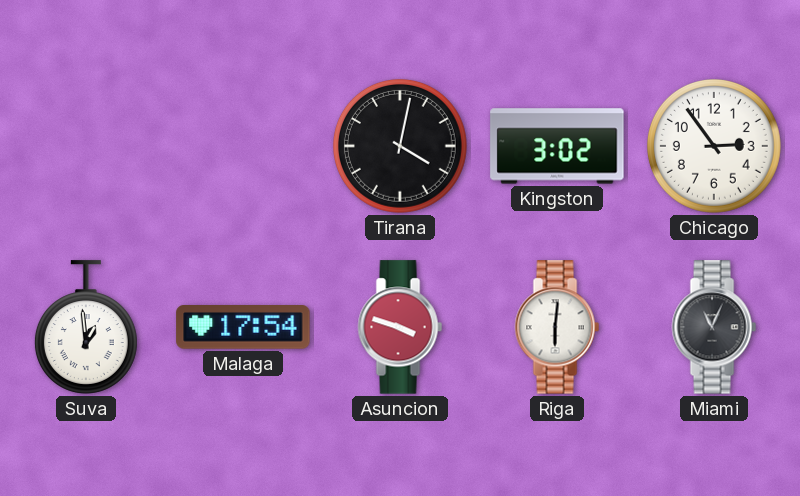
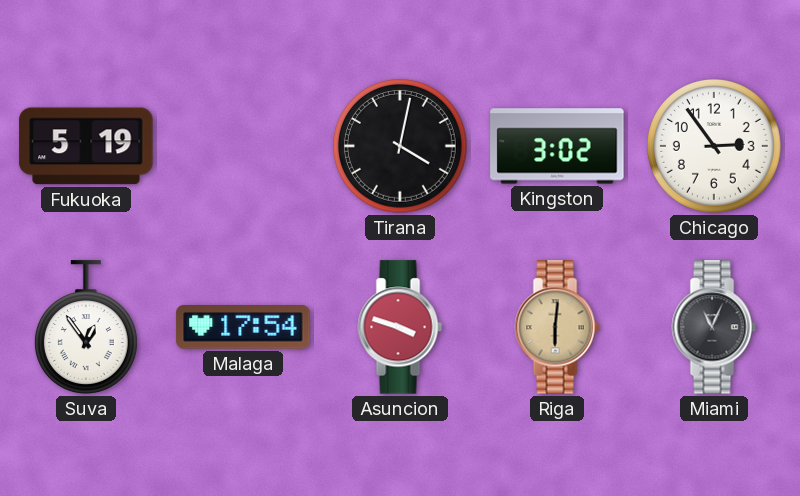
Fukuoka: none -> 5:19
Suva: 12:59 -> 12:54
Riga dial: white -> champagne
